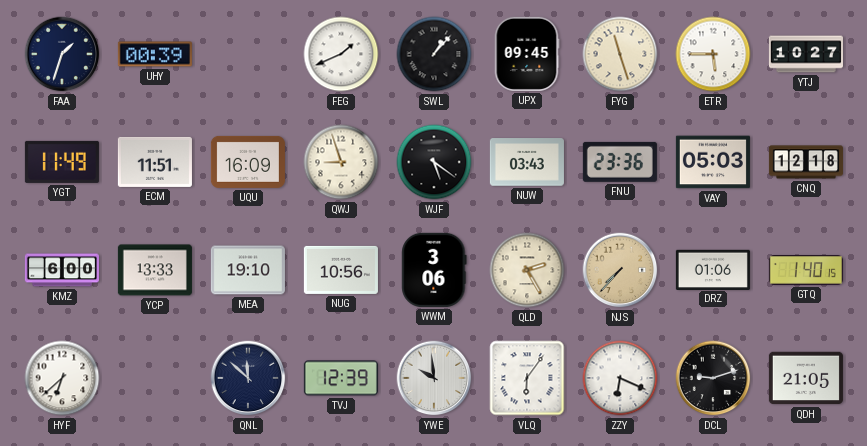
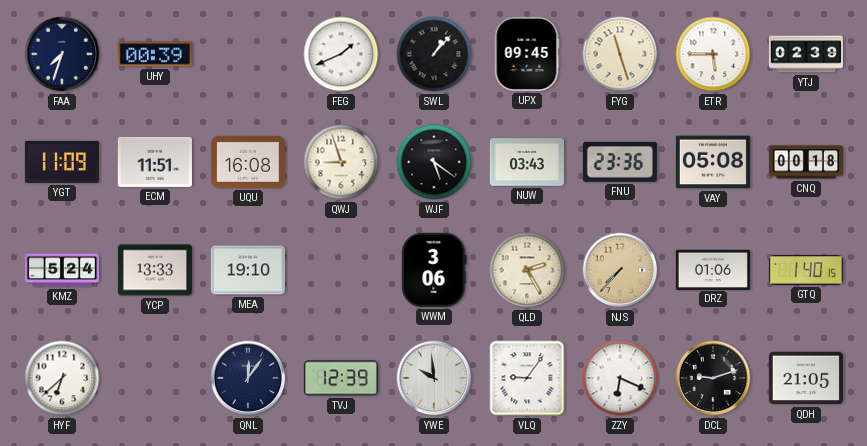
FAA: 1:33 -> 7:33
YTJ: 10:27 -> 02:39
YGT: 11:49 -> 11:09
UQU: 16:09 -> 16:08
VAY: 05:03 -> 05:08
CNQ: 12:18 -> 00:18
KMZ: 6:00 -> 5:24
NUG: 10:56 -> none
QNL: 11:52 -> 12:06
VLQ: 6:06 -> 9:06
